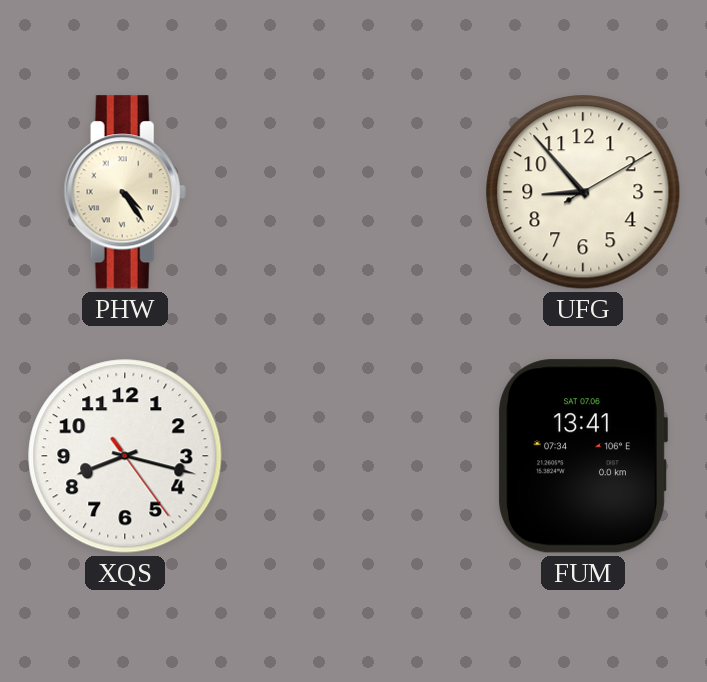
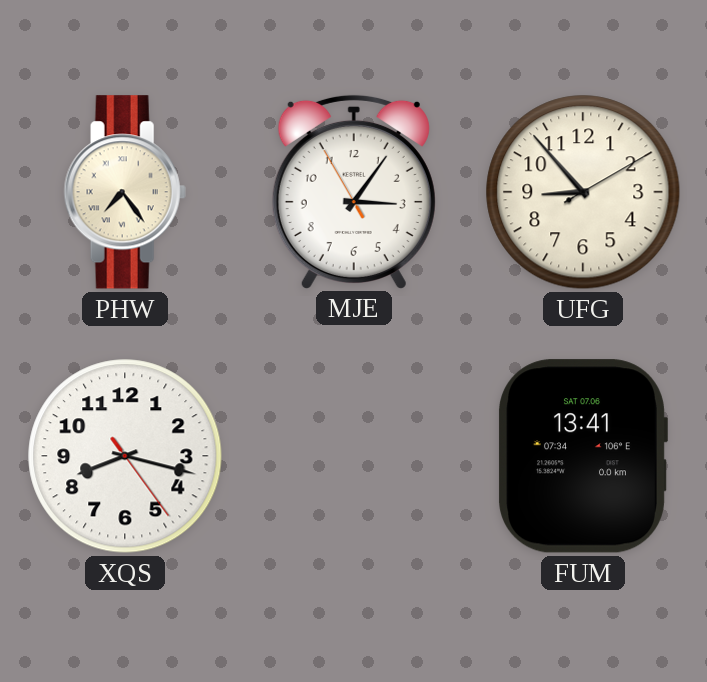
PHW: 4:24 -> 7:24
MJE: none -> 3:05
